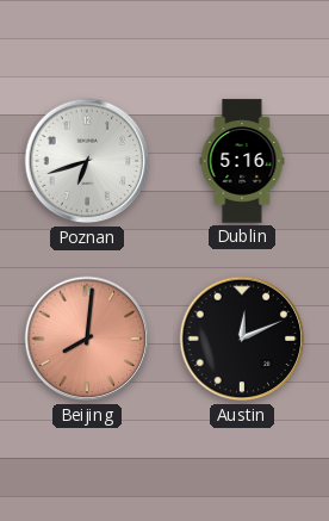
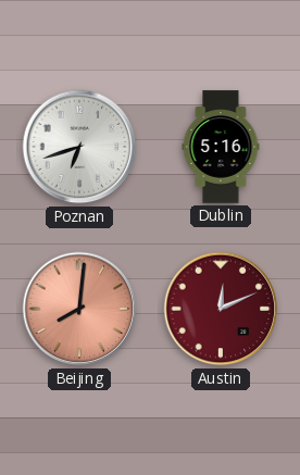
Austin dial: black -> burgundy
